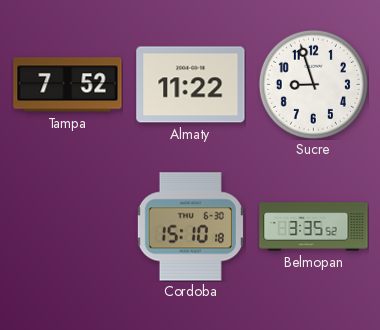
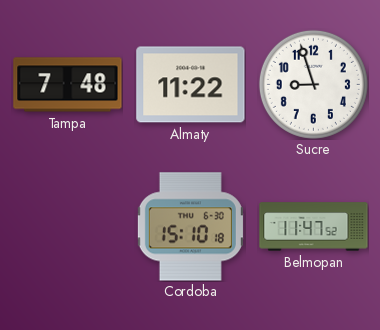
Tampa: 7:52 -> 7:48
Belmopan: 3:35 -> 11:47
